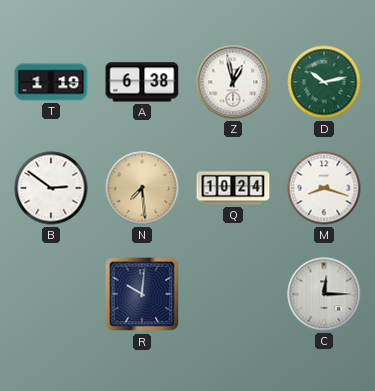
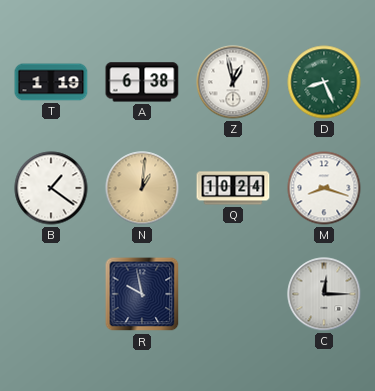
D: 10:13 -> 8:26
B: 2:51 -> 1:21
N: 7:29 -> 1:01
R: 10:01 -> 9:58
